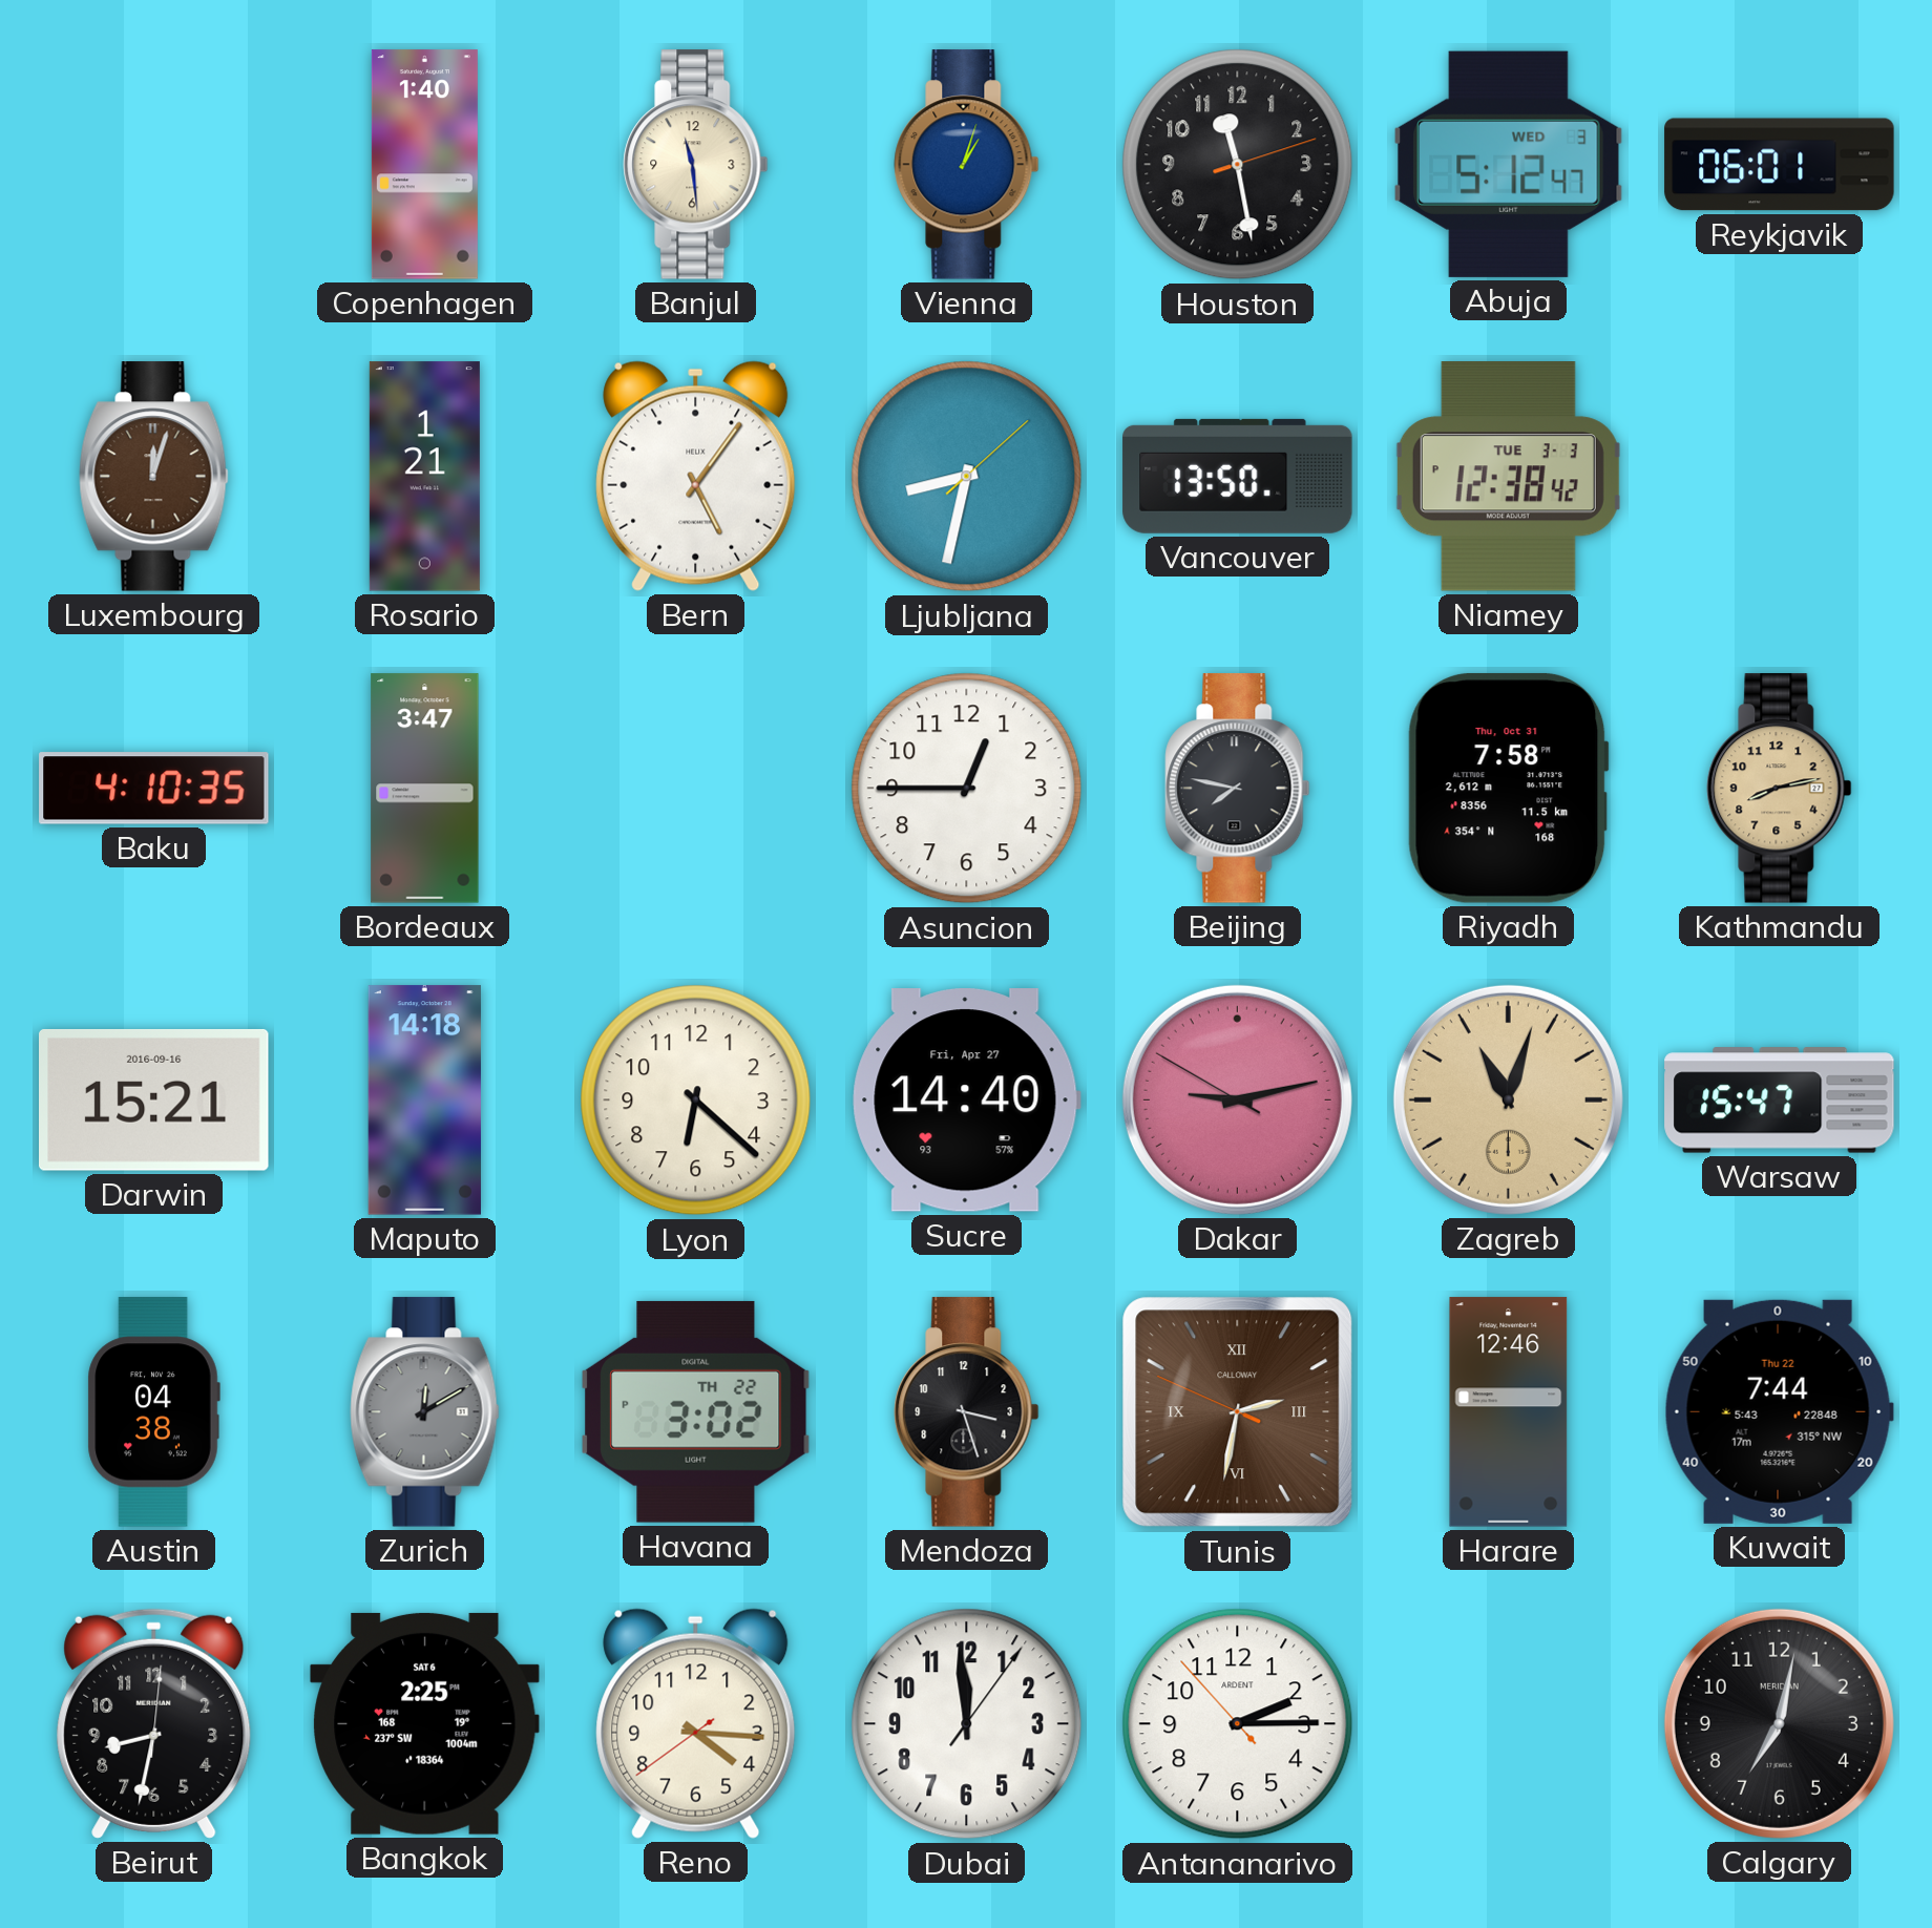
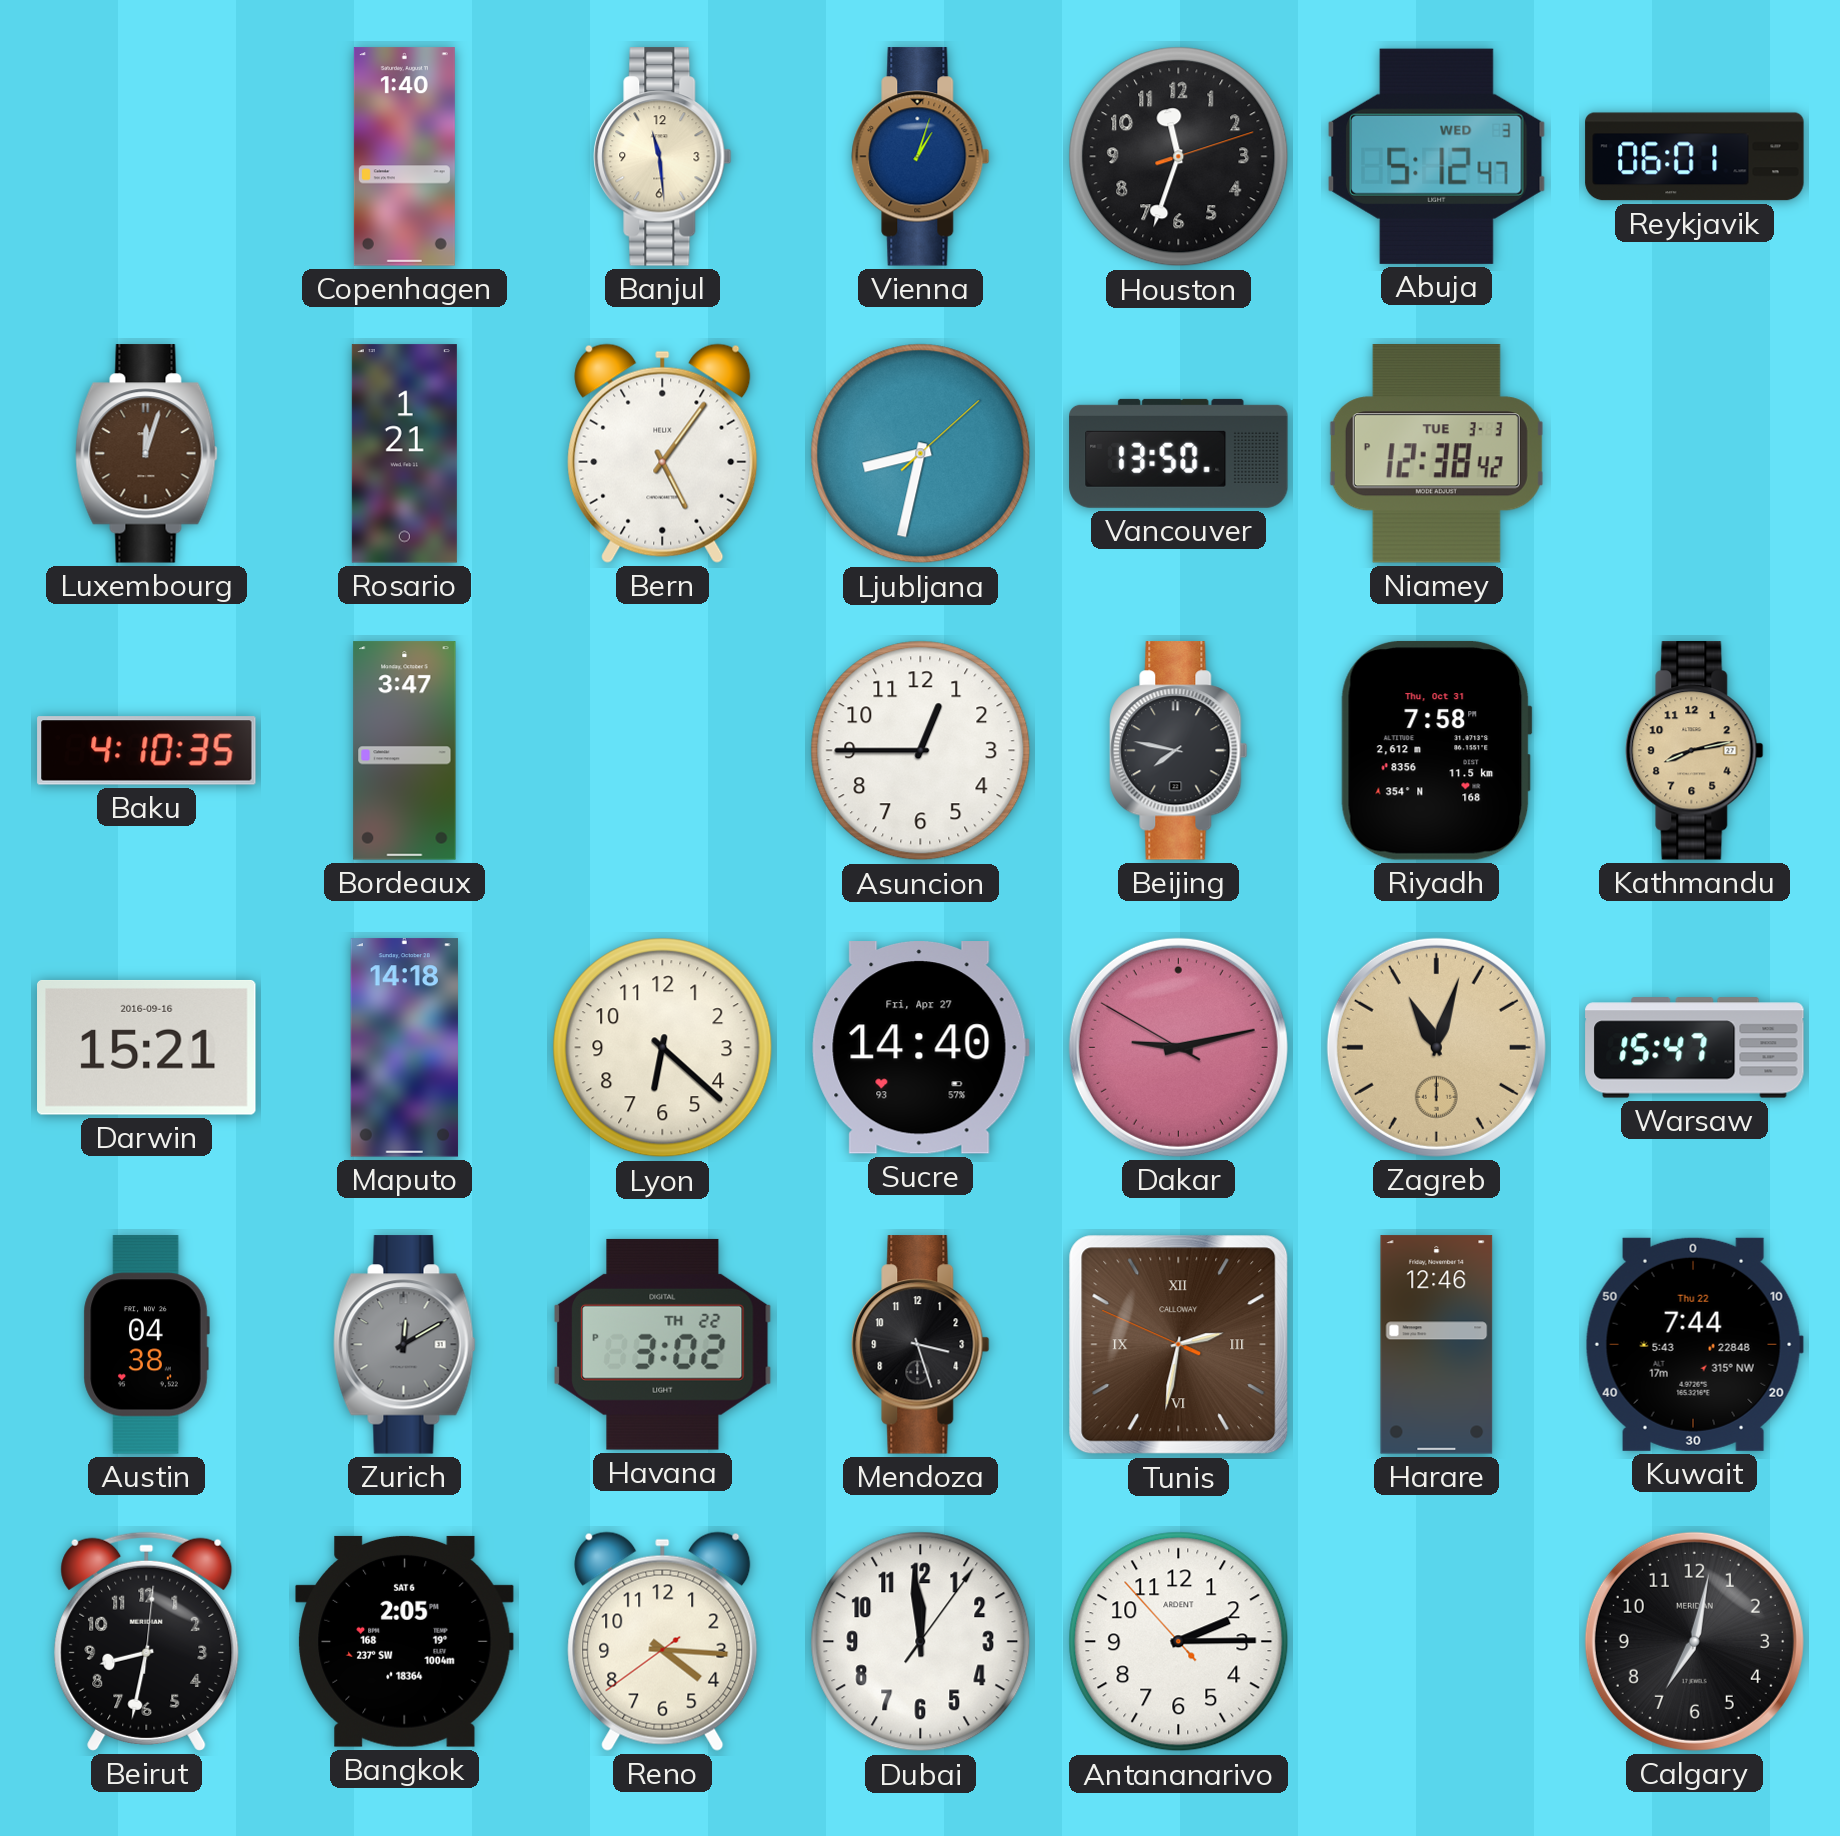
Houston: 11:28 -> 11:33
Bangkok: 2:25 -> 2:05
